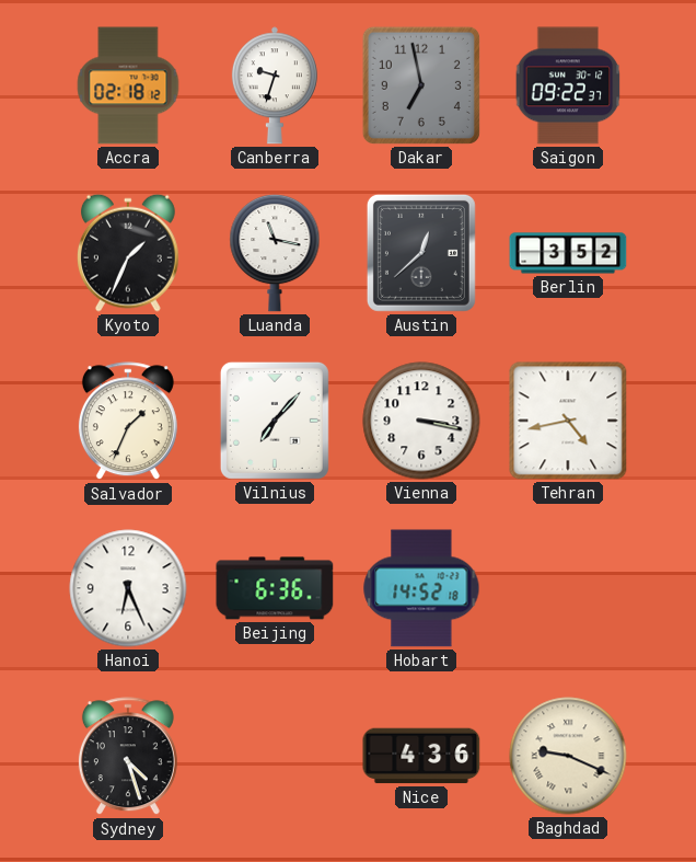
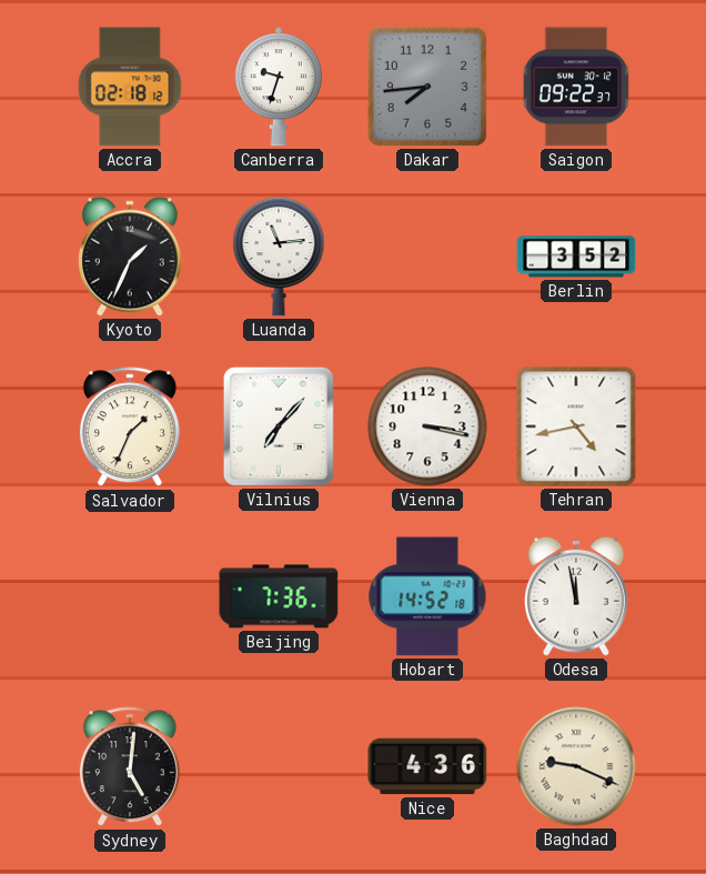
Dakar: 6:58 -> 7:44
Luanda: 11:17 -> 11:14
Austin: 12:38 -> none
Hanoi: 6:26 -> none
Beijing: 6:36 -> 7:36
Odesa: none -> 11:58
Sydney: 4:27 -> 5:01
